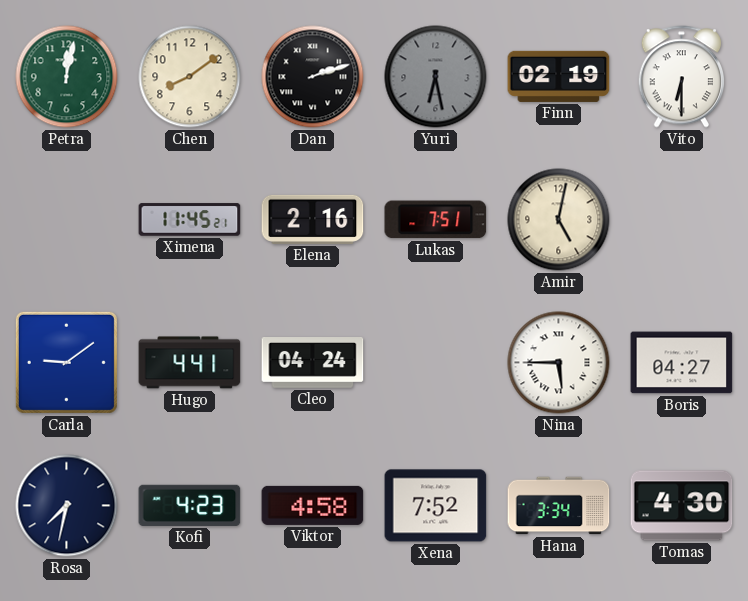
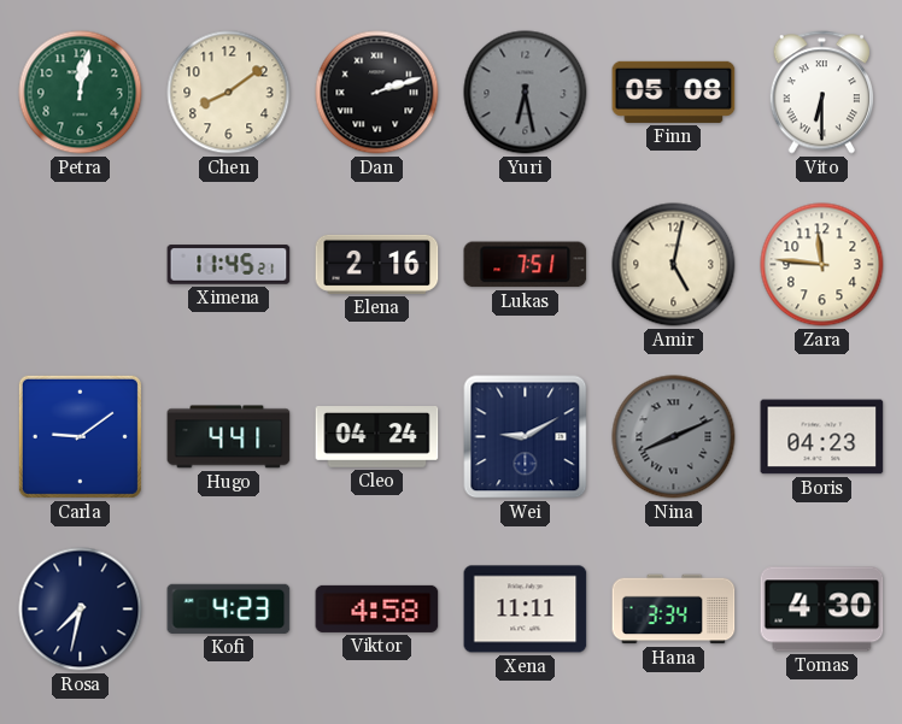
Finn: 02:19 -> 05:08
Zara: none -> 11:46
Wei: none -> 9:10
Nina: 5:45 -> 8:11
Nina dial: white -> grey
Boris: 04:27 -> 04:23
Xena: 7:52 -> 11:11
